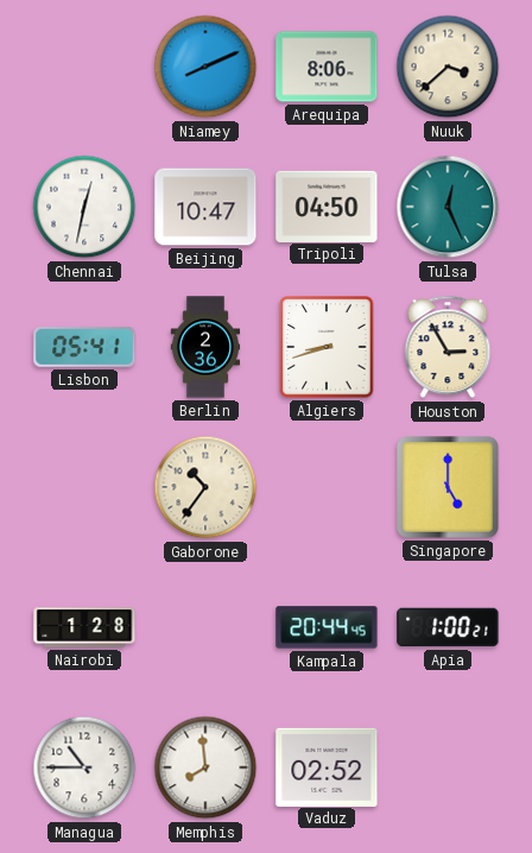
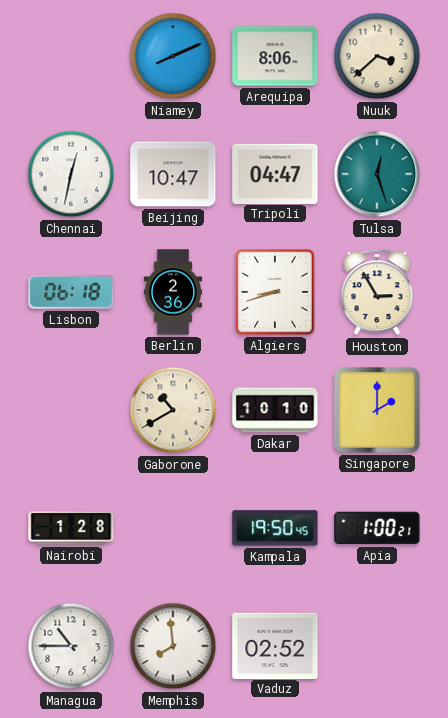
Tripoli: 04:50 -> 04:47
Tulsa: 12:26 -> 12:27
Lisbon: 05:41 -> 06:18
Gaborone: 10:36 -> 10:40
Dakar: none -> 10:10
Singapore: 5:00 -> 2:00
Kampala: 20:44 -> 19:50
